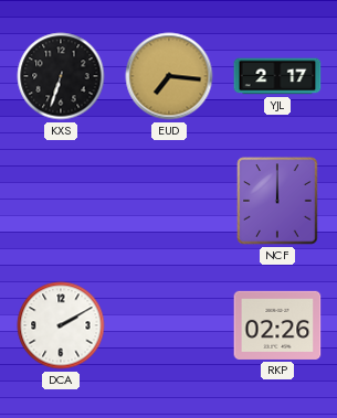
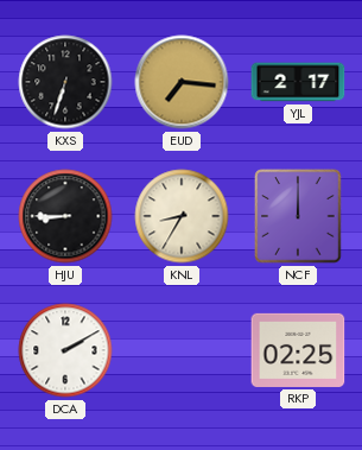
HJU: none -> 8:45
KNL: none -> 8:35
RKP: 02:26 -> 02:25
